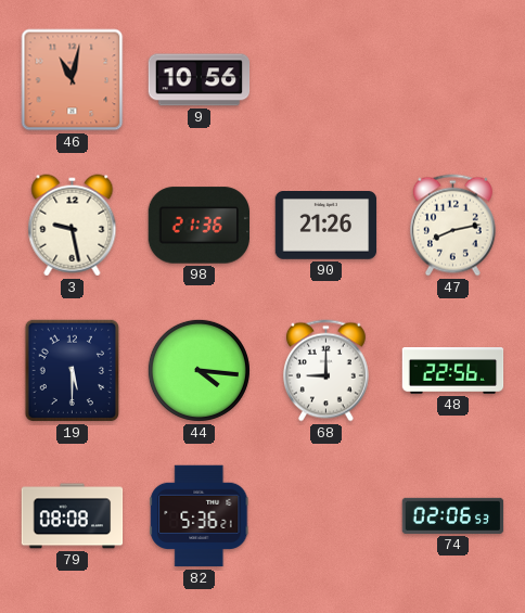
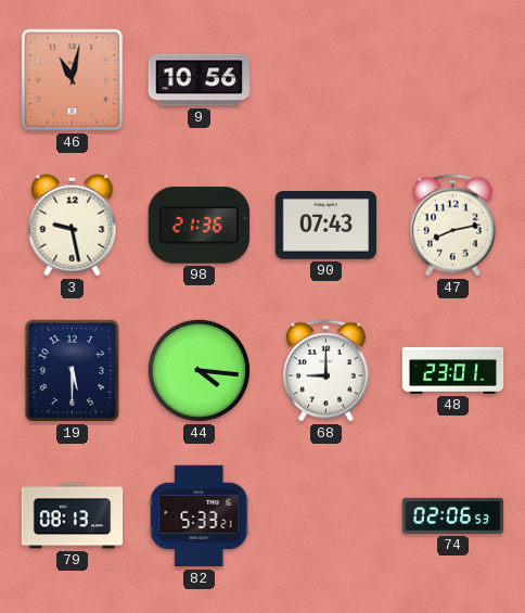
90: 21:26 -> 07:43
48: 22:56 -> 23:01
79: 08:08 -> 08:13
82: 5:36 -> 5:33
